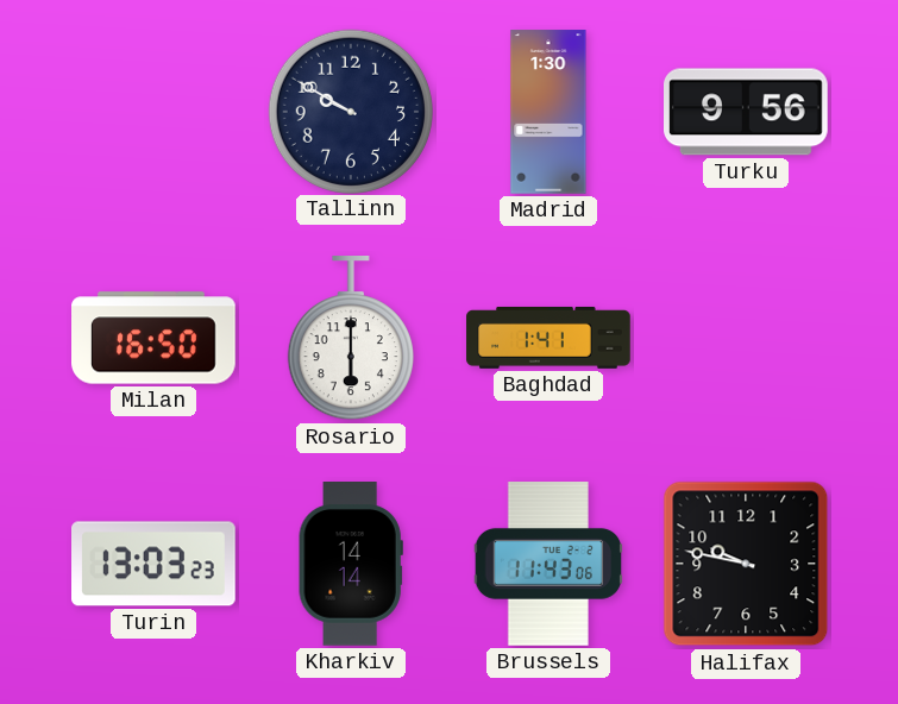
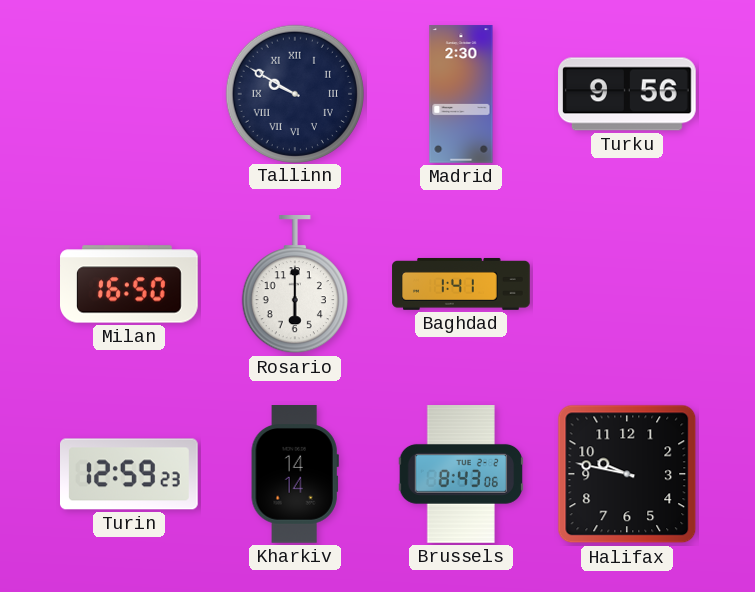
Tallinn numerals: Arabic -> Roman
Madrid: 1:30 -> 2:30
Turin: 13:03 -> 12:59
Brussels: 11:43 -> 8:43
